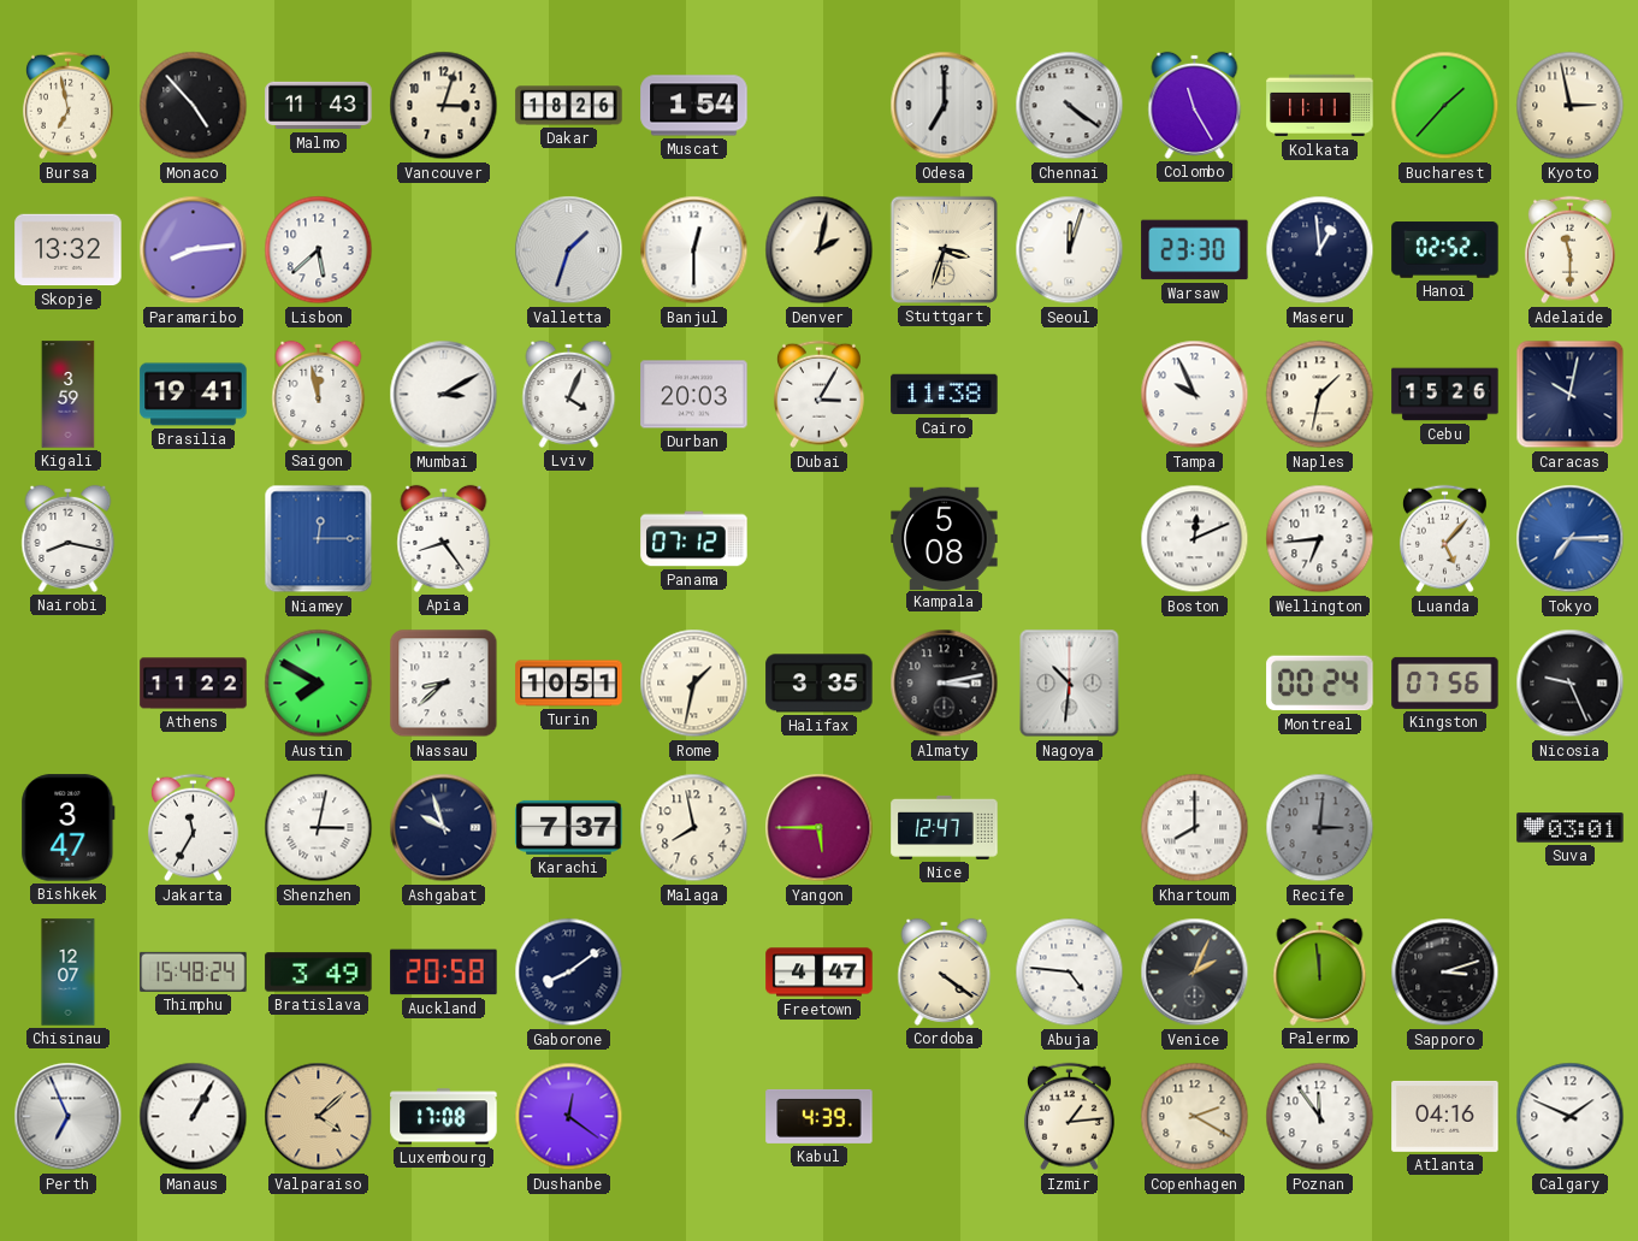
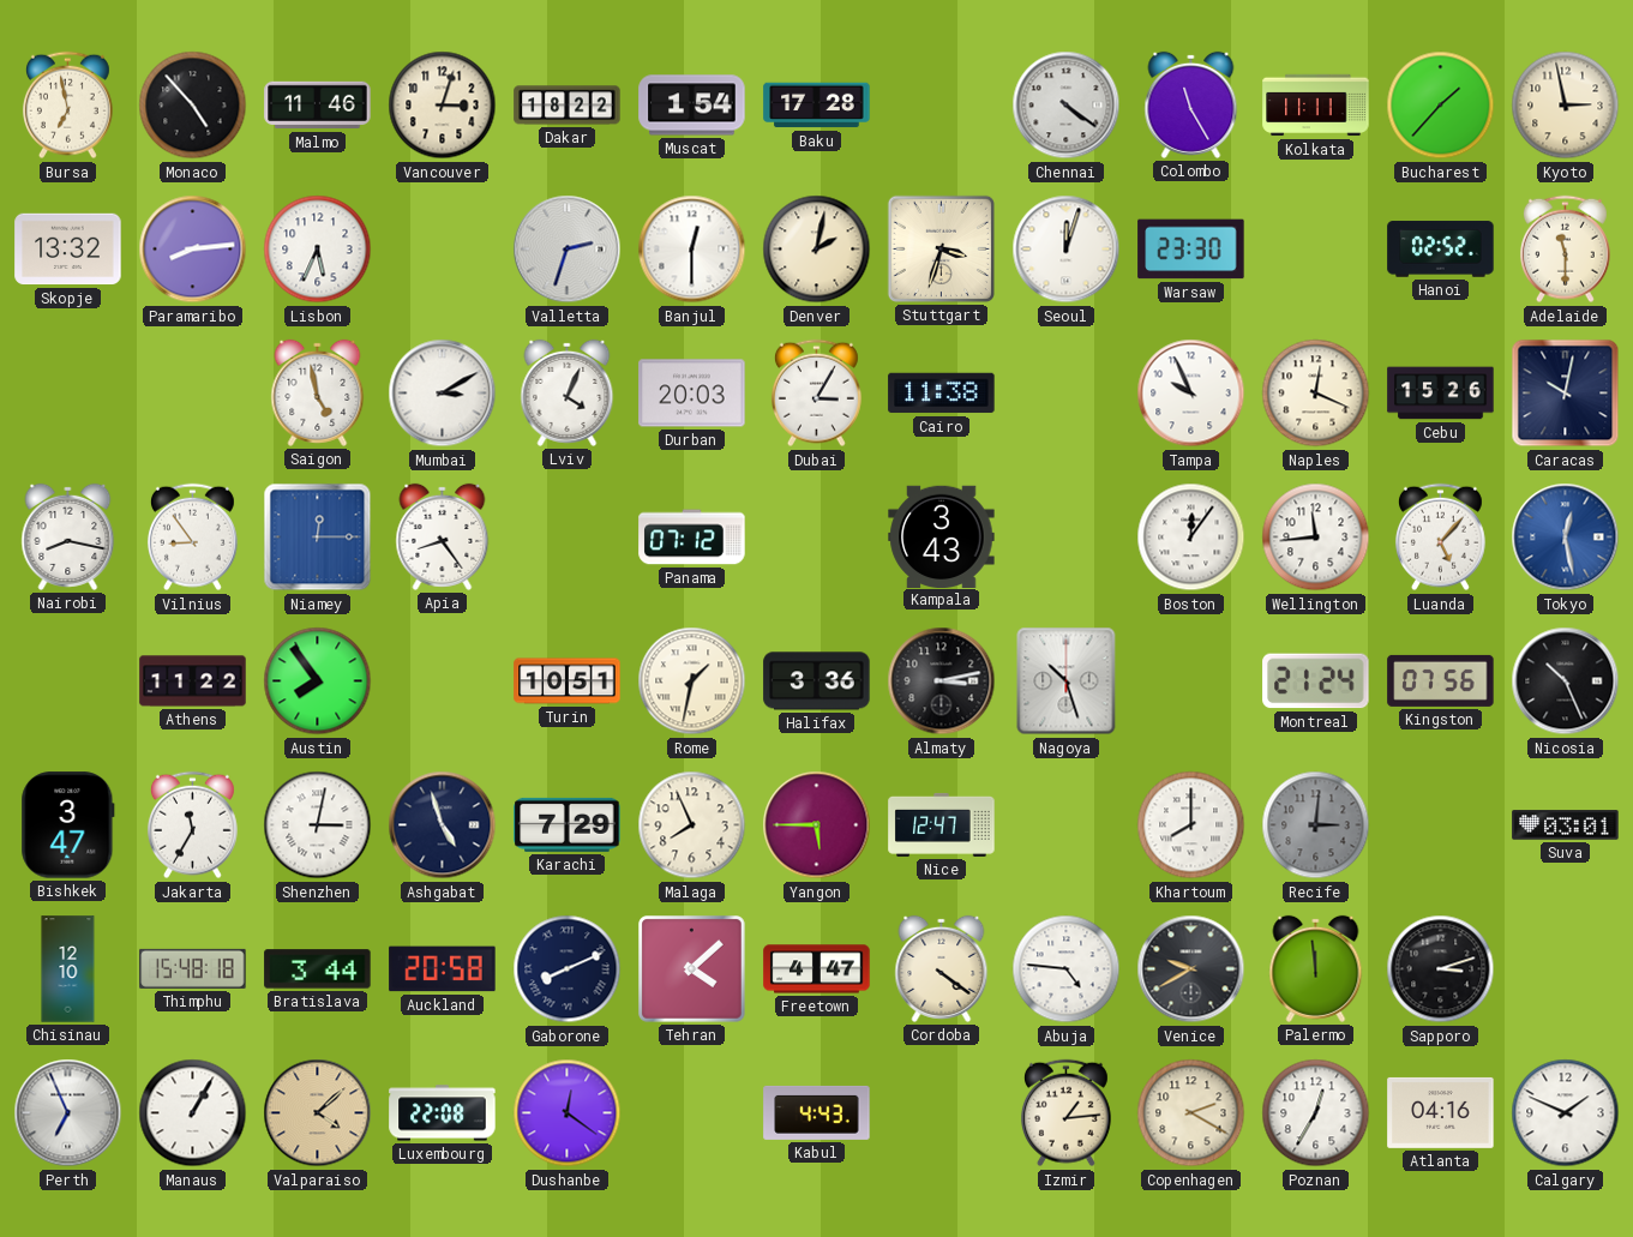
Malmo: 11:43 -> 11:46
Dakar: 18:26 -> 18:22
Baku: none -> 17:28
Odesa: 7:00 -> none
Lisbon: 5:38 -> 5:34
Valletta: 1:33 -> 2:33
Maseru: 12:59 -> none
Kigali: 3:59 -> none
Brasilia: 19:41 -> none
Saigon: 11:58 -> 4:58
Naples: 1:32 -> 12:19
Vilnius: none -> 8:54
Kampala: 5:08 -> 3:43
Boston: 12:11 -> 12:06
Wellington: 6:44 -> 11:44
Tokyo: 7:15 -> 12:28
Austin: 7:50 -> 7:54
Nassau: 8:38 -> none
Halifax: 3:35 -> 3:36
Nagoya: 10:31 -> 10:27
Montreal: 00:24 -> 21:24
Nicosia: 9:26 -> 10:26
Ashgabat: 9:57 -> 4:57
Karachi: 7:37 -> 7:29
Malaga: 7:58 -> 7:56
Chisinau: 12:07 -> 12:10
Thimphu: 15:48:24 -> 15:48:18
Bratislava: 3:49 -> 3:44
Gaborone: 8:09 -> 8:11
Tehran: none -> 4:08
Venice: 2:04 -> 9:40
Luxembourg: 17:08 -> 22:08
Kabul: 4:39 -> 4:43
Poznan: 11:54 -> 12:35
